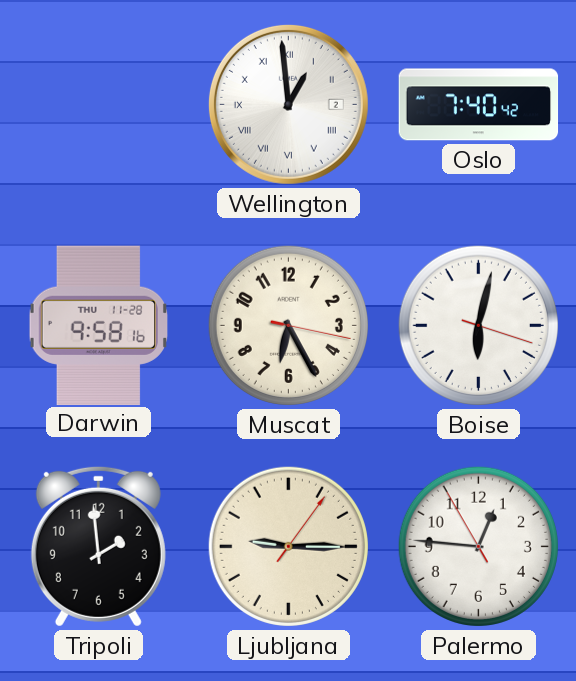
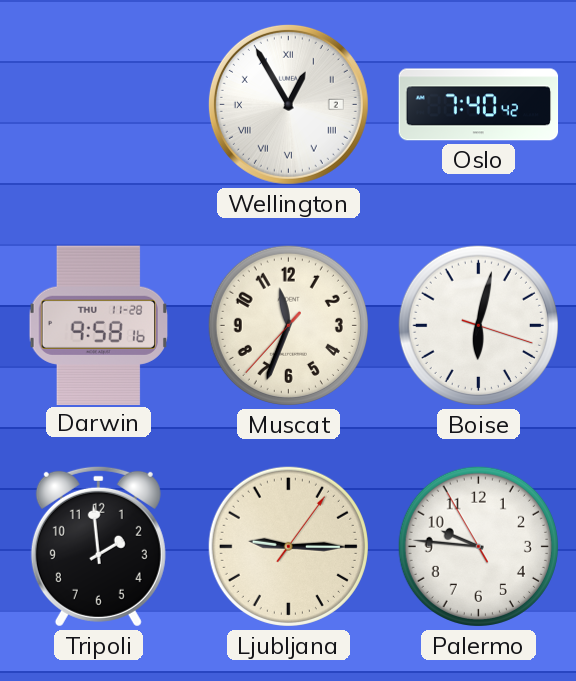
Wellington: 12:59 -> 12:55
Muscat: 6:25 -> 11:33
Palermo: 12:45 -> 9:45
